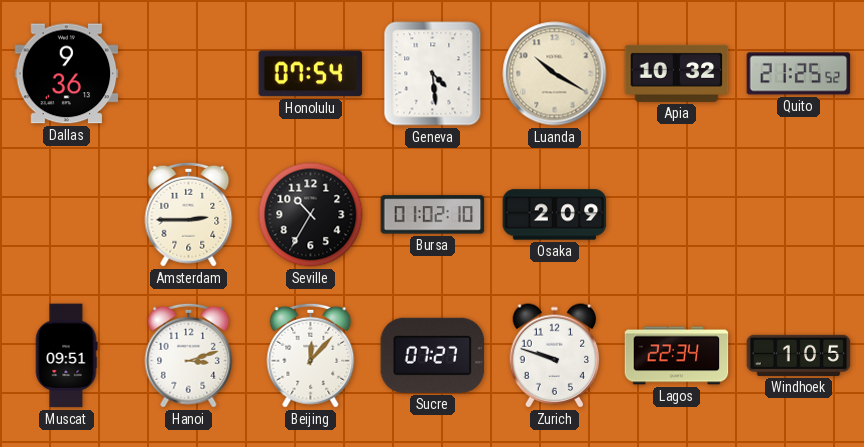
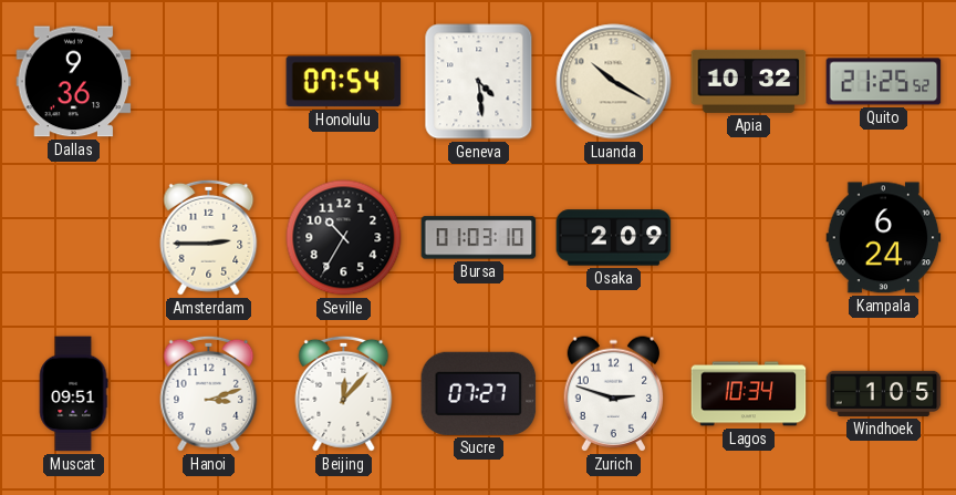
Bursa: 01:02 -> 01:03
Kampala: none -> 6:24
Zurich: 9:48 -> 2:48
Lagos: 22:34 -> 10:34
